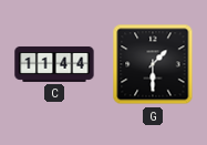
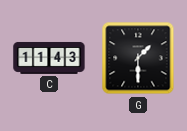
C: 11:44 -> 11:43
